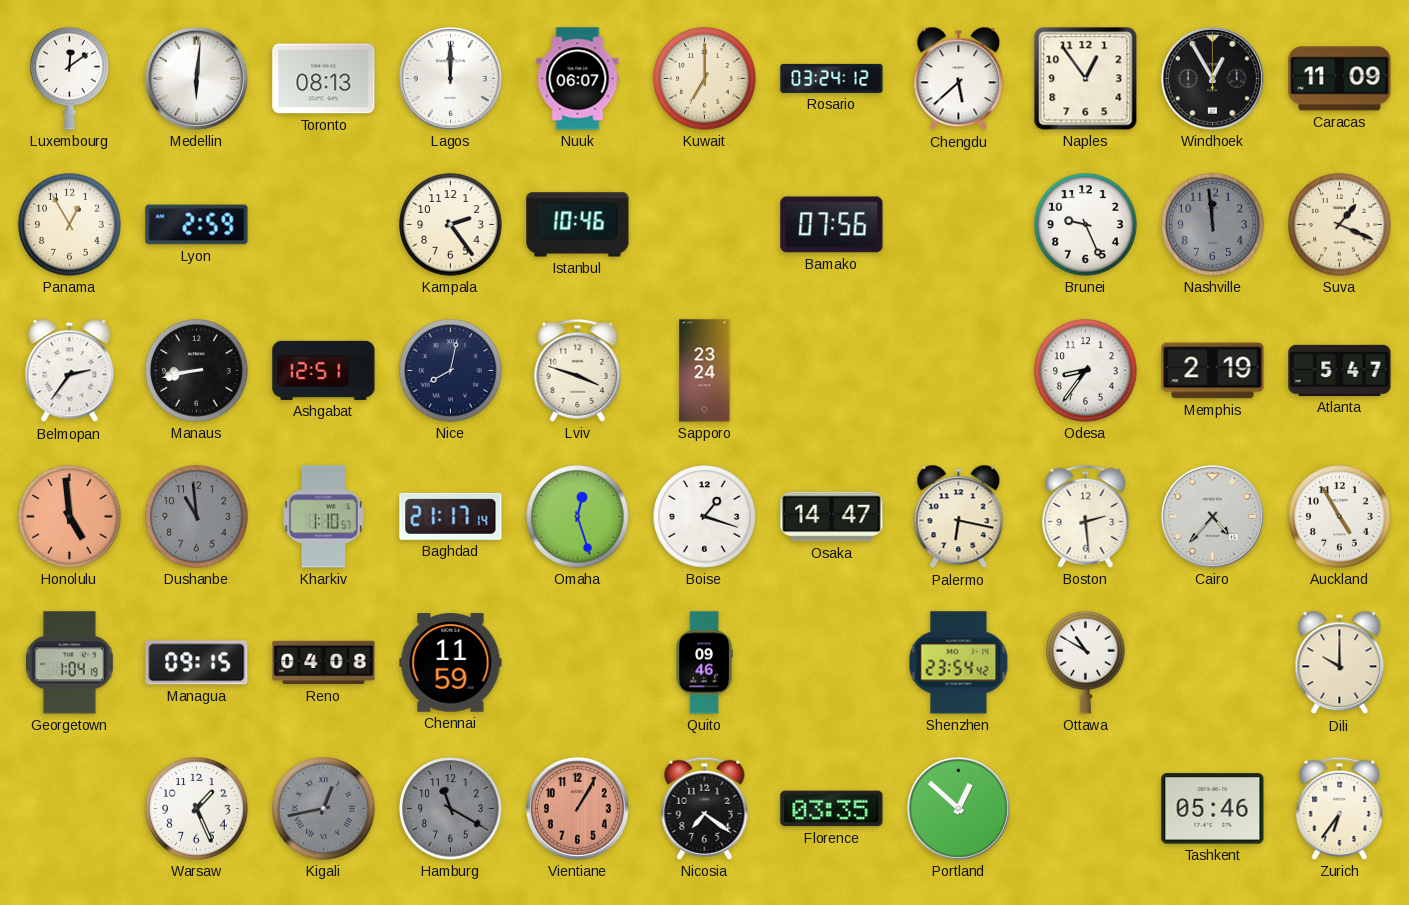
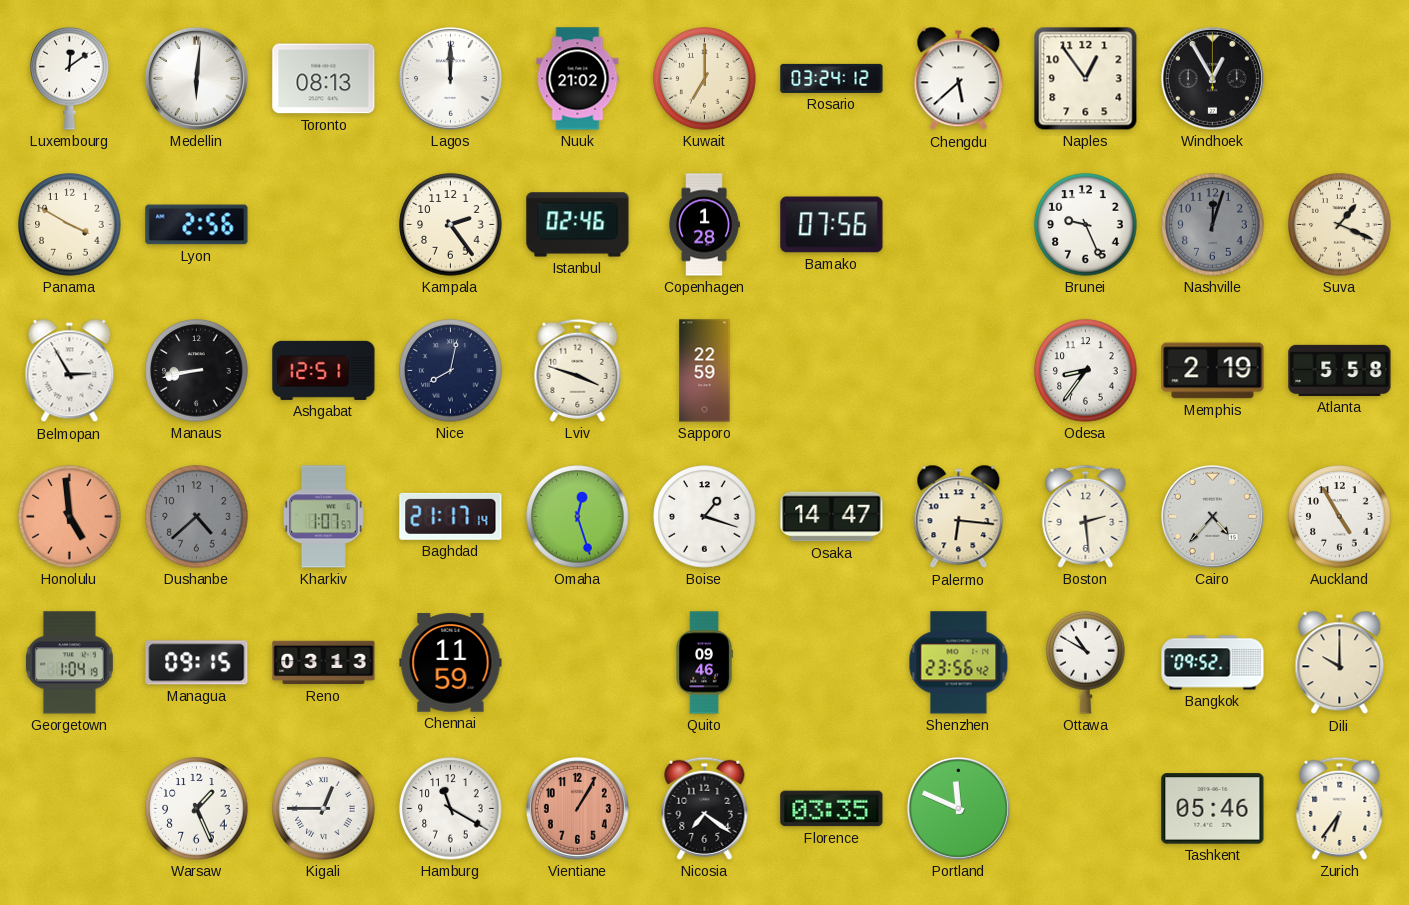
Nuuk: 06:07 -> 21:02
Caracas: 11:09 -> none
Panama: 12:55 -> 3:50
Lyon: 2:59 -> 2:56
Istanbul: 10:46 -> 02:46
Copenhagen: none -> 1:28
Nashville: 11:59 -> 12:03
Belmopan: 2:36 -> 2:55
Sapporo: 23:24 -> 22:59
Atlanta: 5:47 -> 5:58
Dushanbe: 10:59 -> 4:38
Kharkiv: 1:10 -> 1:07
Palermo: 6:17 -> 6:16
Reno: 04:08 -> 03:13
Shenzhen: 23:54 -> 23:56
Bangkok: none -> 09:52
Kigali: 12:43 -> 12:45
Kigali dial: grey -> white
Hamburg dial: grey -> white
Portland: 12:52 -> 11:49
